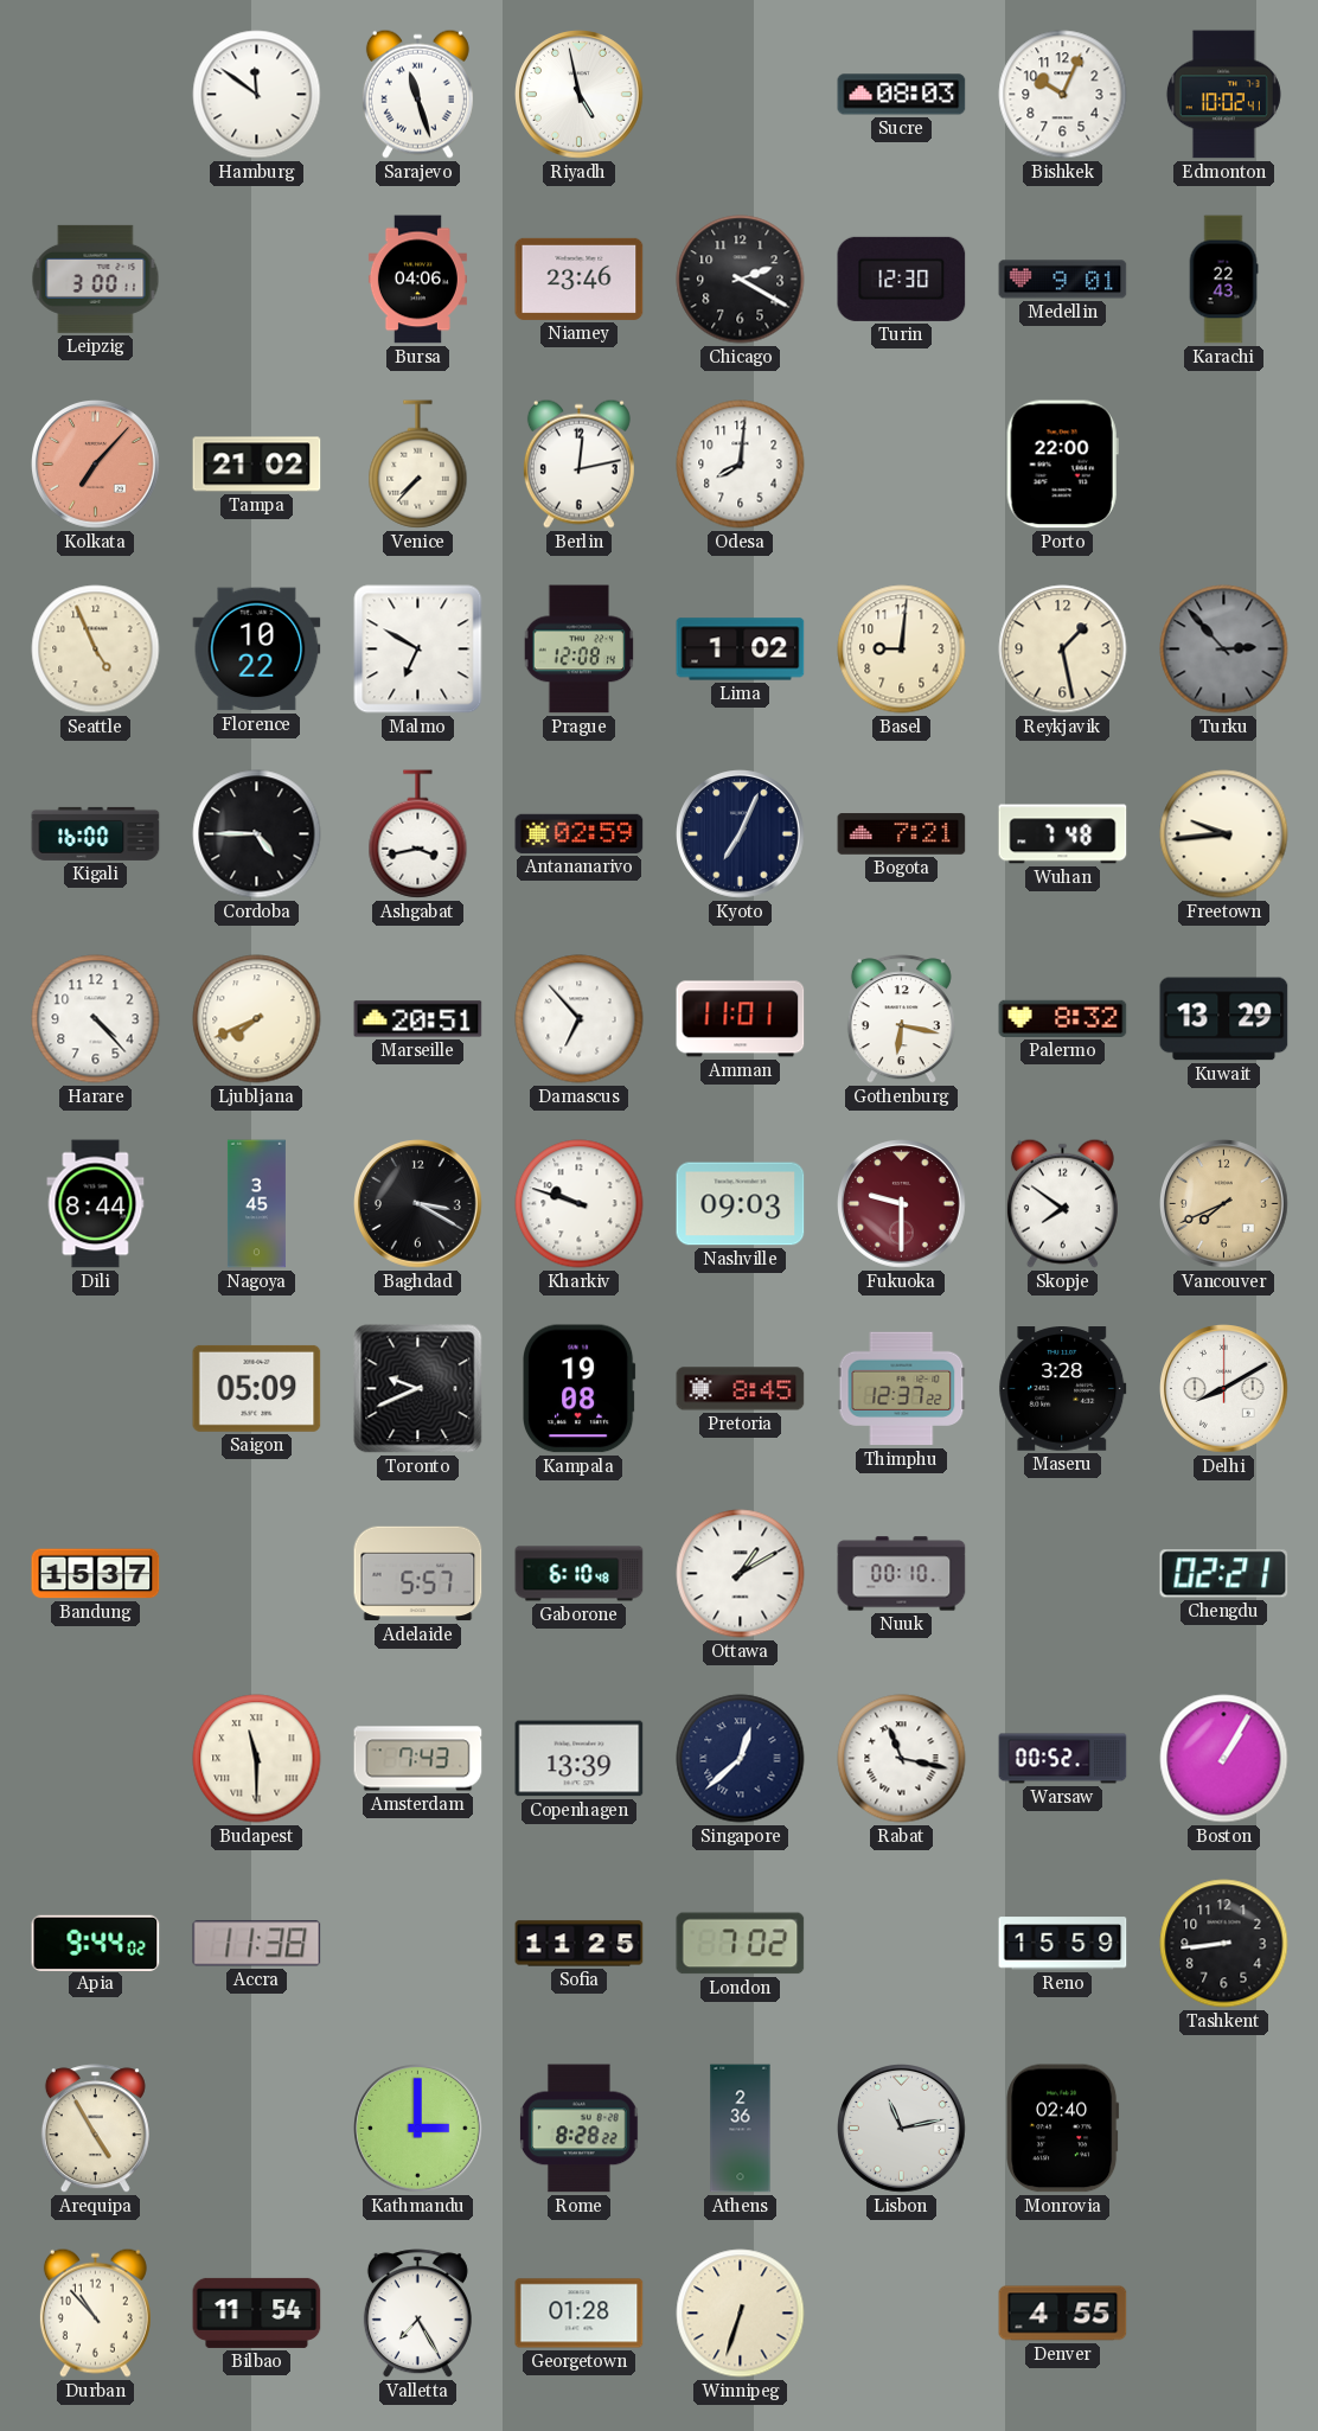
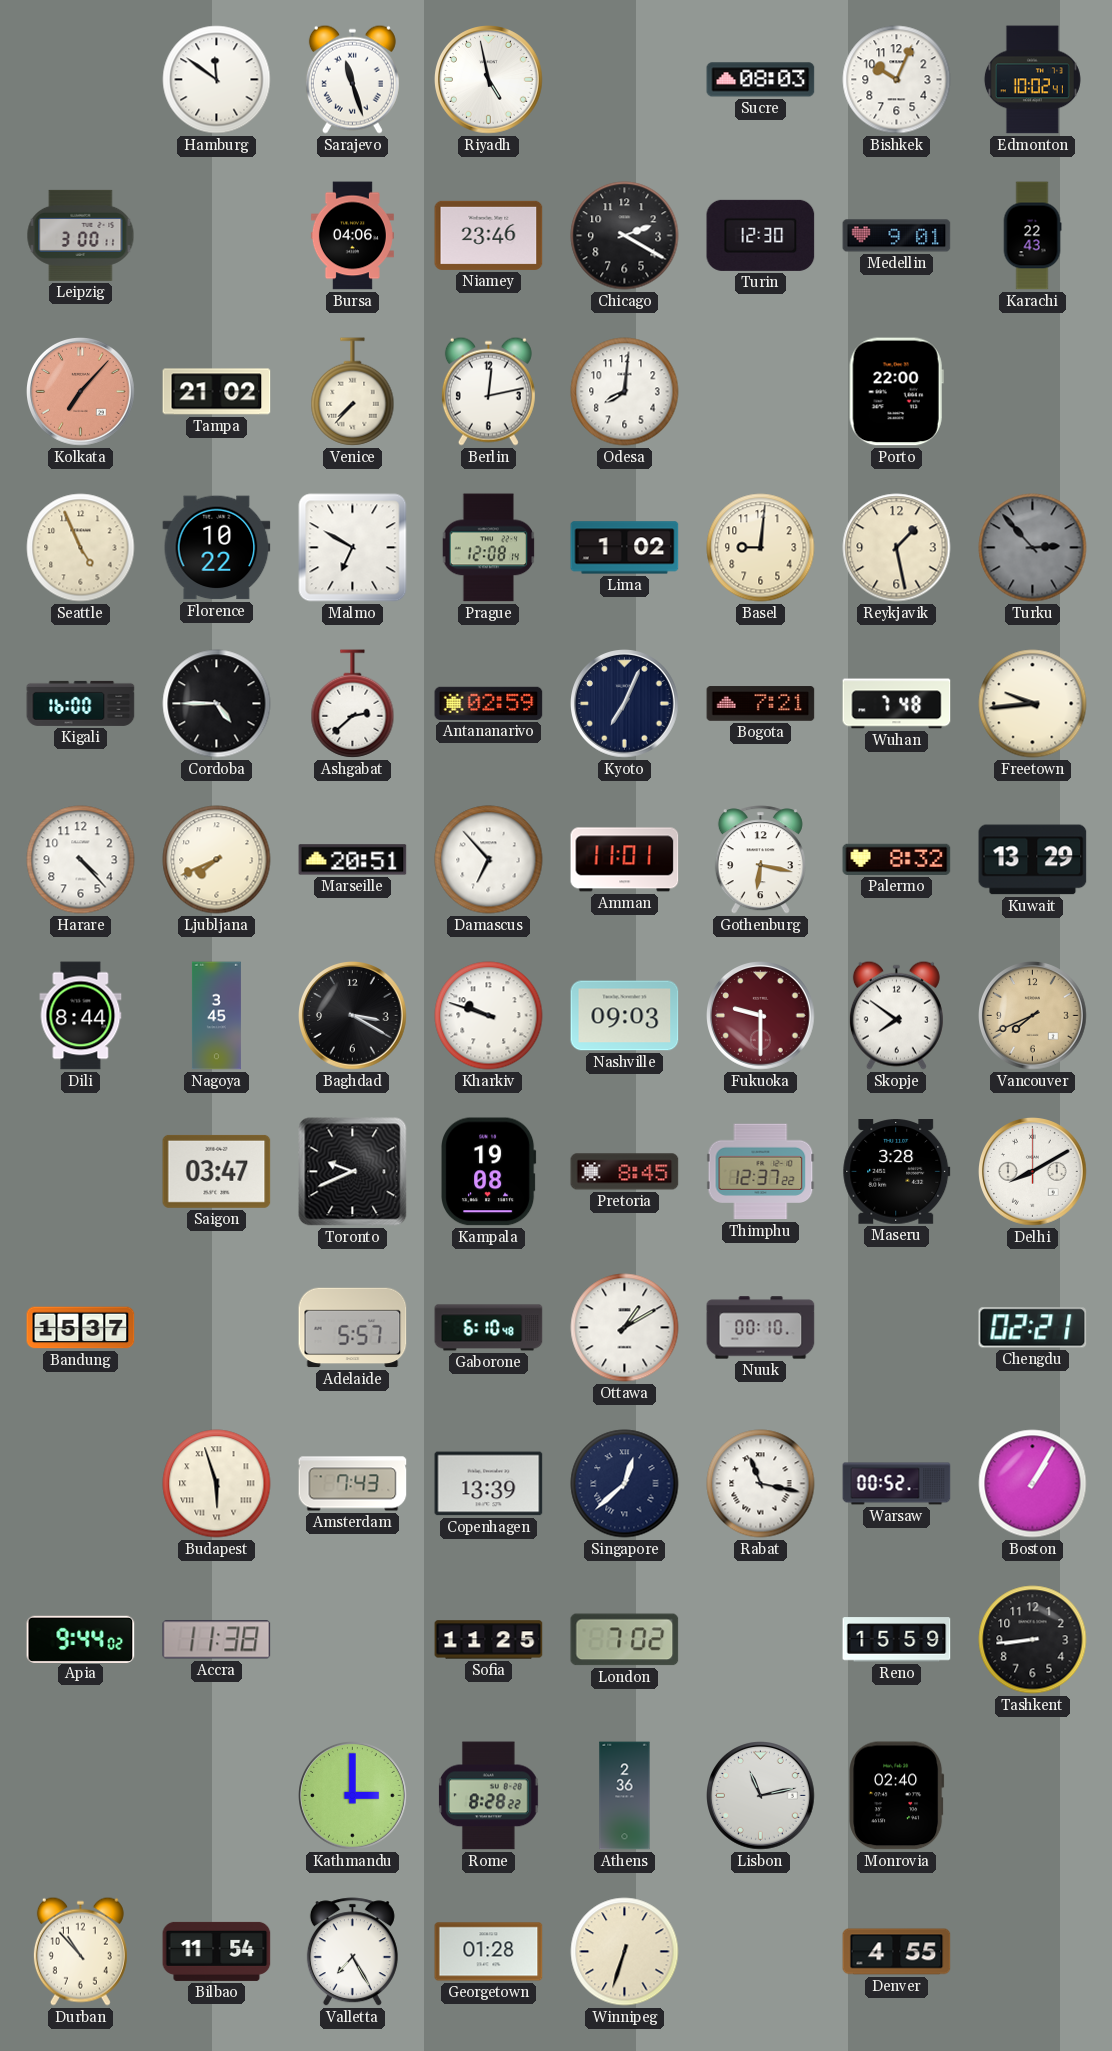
Ashgabat: 3:43 -> 2:38
Saigon: 05:09 -> 03:47
Budapest: 11:30 -> 5:57
Arequipa: 4:55 -> none
